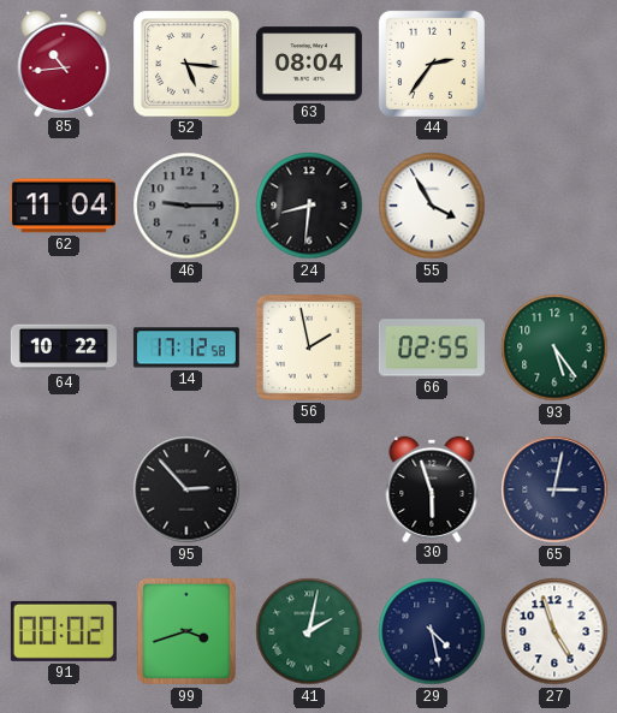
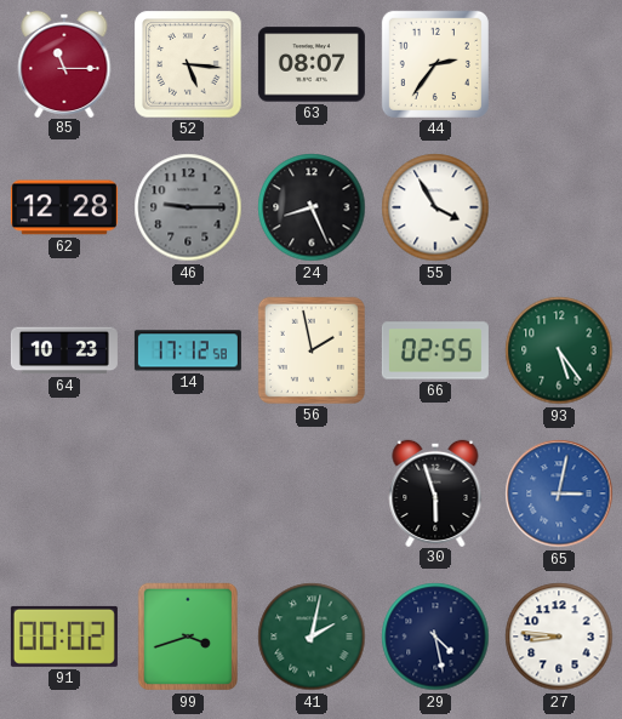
85: 10:44 -> 11:15
63: 08:04 -> 08:07
62: 11:04 -> 12:28
24: 8:31 -> 8:26
64: 10:22 -> 10:23
95: 2:53 -> none
65 dial: navy -> blue
27: 4:57 -> 8:46
